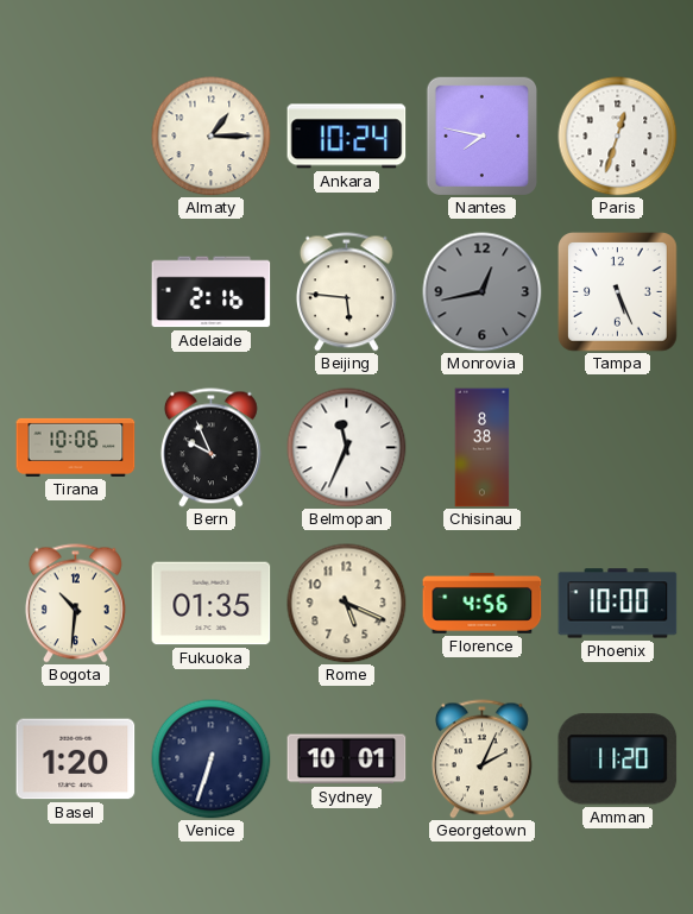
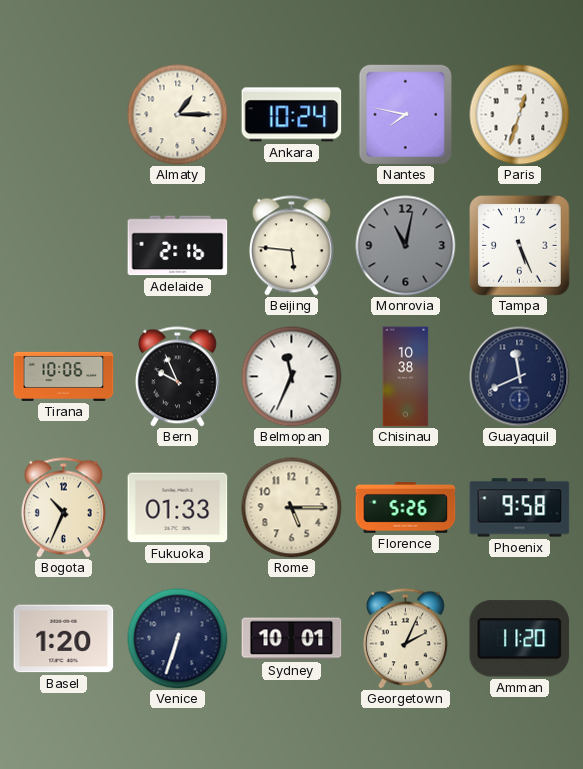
Monrovia: 12:43 -> 11:02
Chisinau: 8:38 -> 10:38
Guayaquil: none -> 11:41
Bogota: 10:31 -> 10:34
Fukuoka: 01:35 -> 01:33
Rome: 5:19 -> 5:15
Florence: 4:56 -> 5:26
Phoenix: 10:00 -> 9:58
